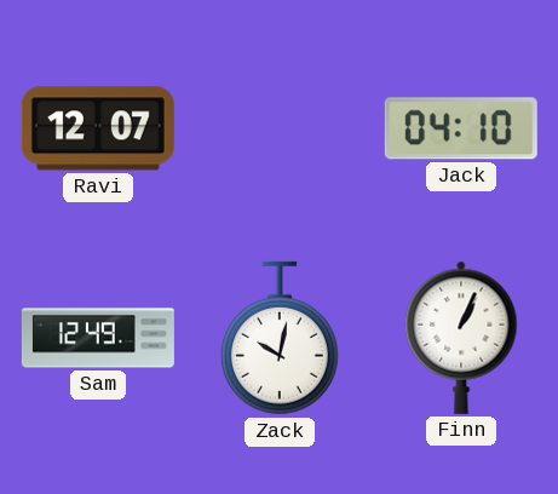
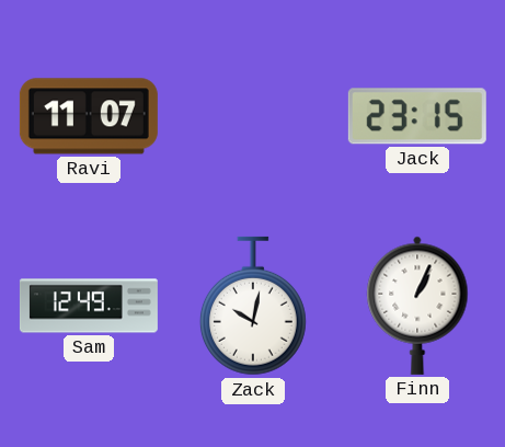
Ravi: 12:07 -> 11:07
Jack: 04:10 -> 23:15
